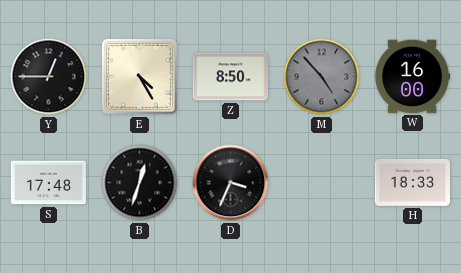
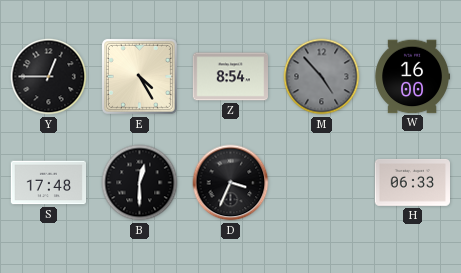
Z: 8:50 -> 8:54
B: 12:33 -> 12:30
H: 18:33 -> 06:33
